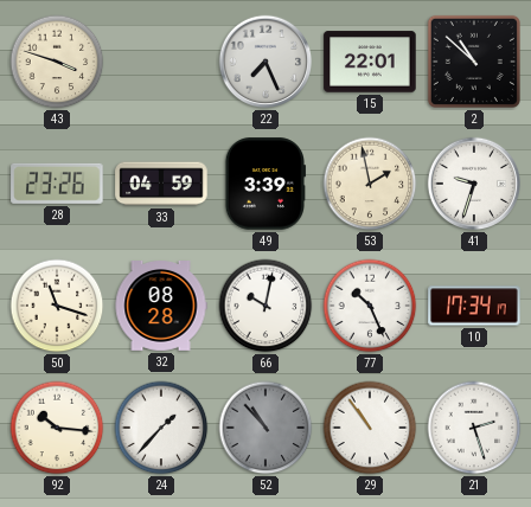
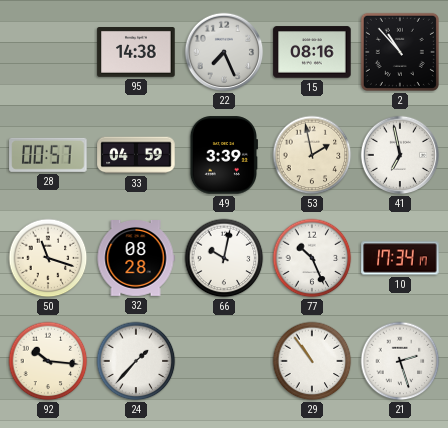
43: 3:48 -> none
95: none -> 14:38
15: 22:01 -> 08:16
2: 10:52 -> 10:53
28: 23:26 -> 00:57
41: 9:33 -> 6:58
52: 10:53 -> none
